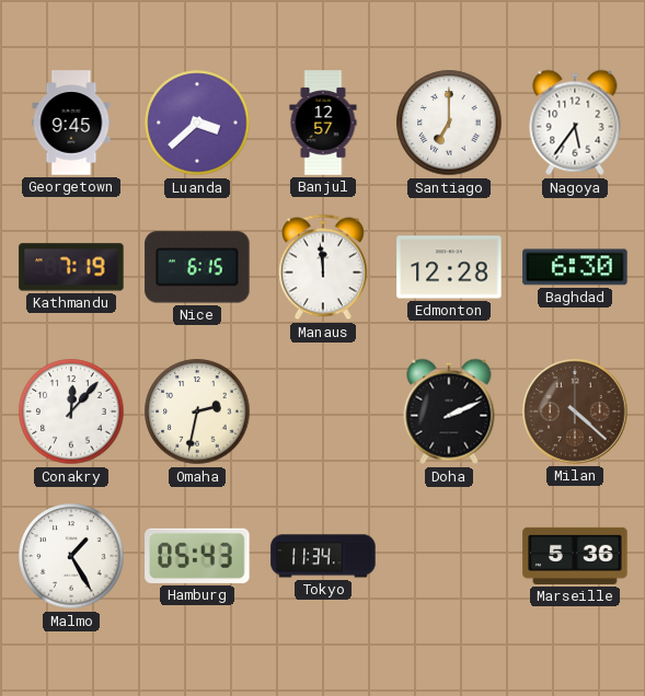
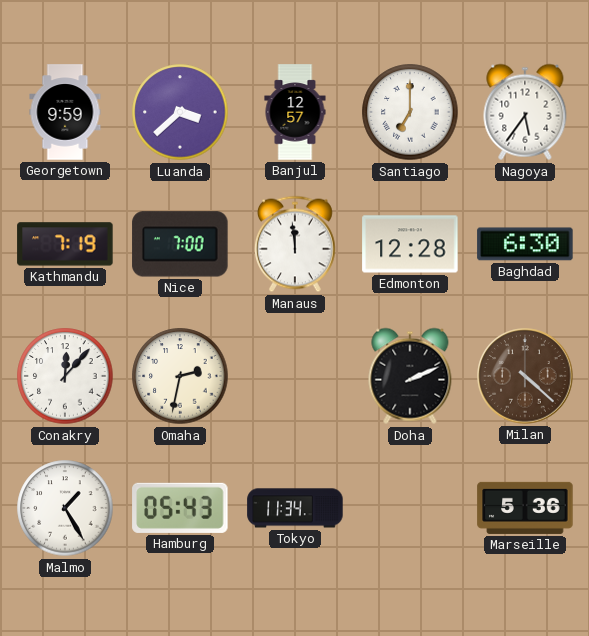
Georgetown: 9:45 -> 9:59
Nice: 6:15 -> 7:00
